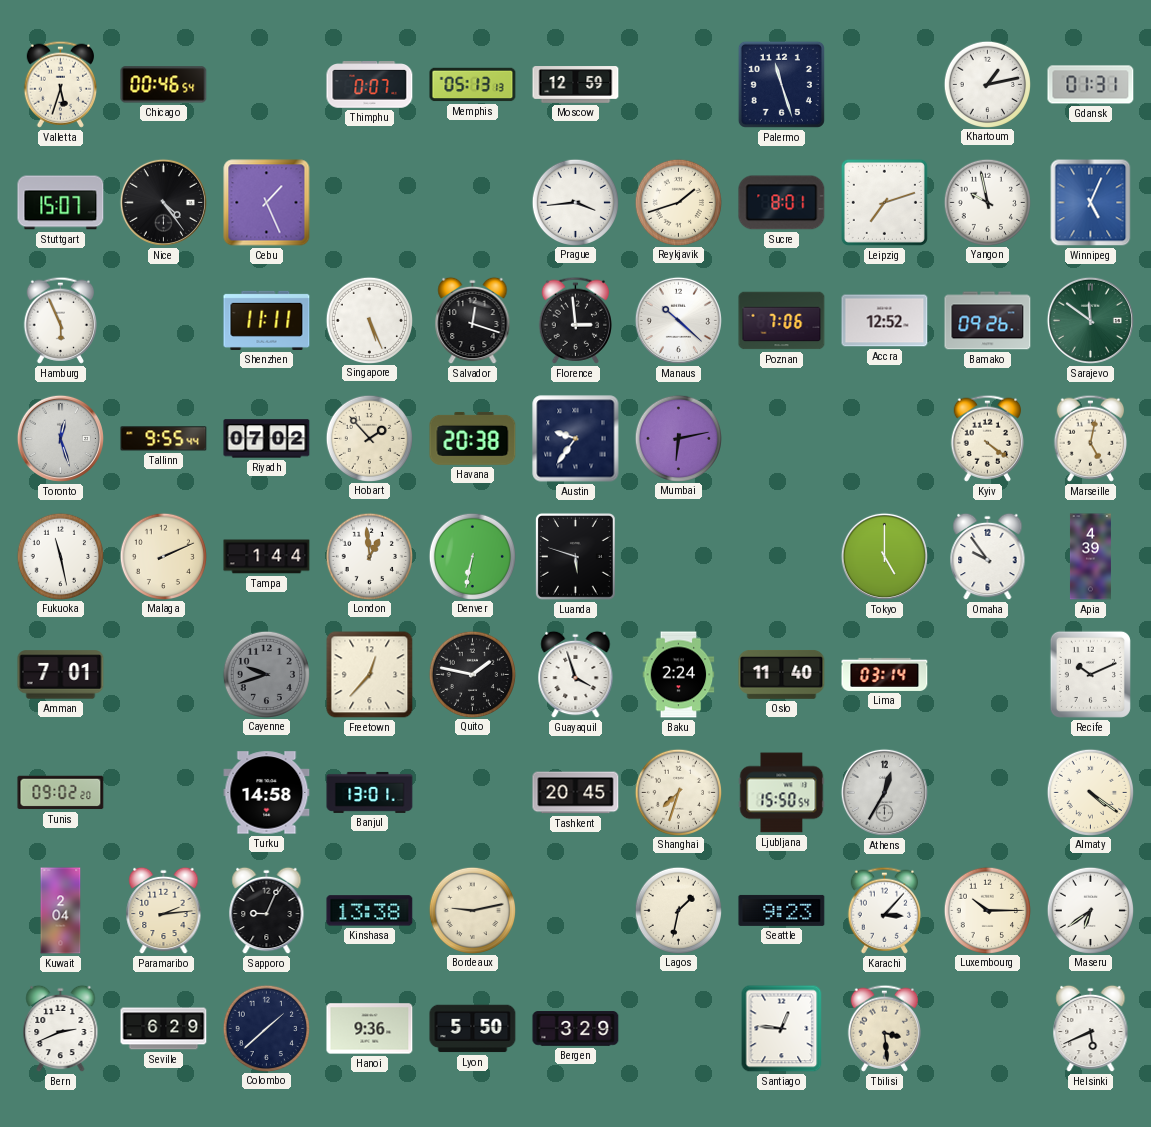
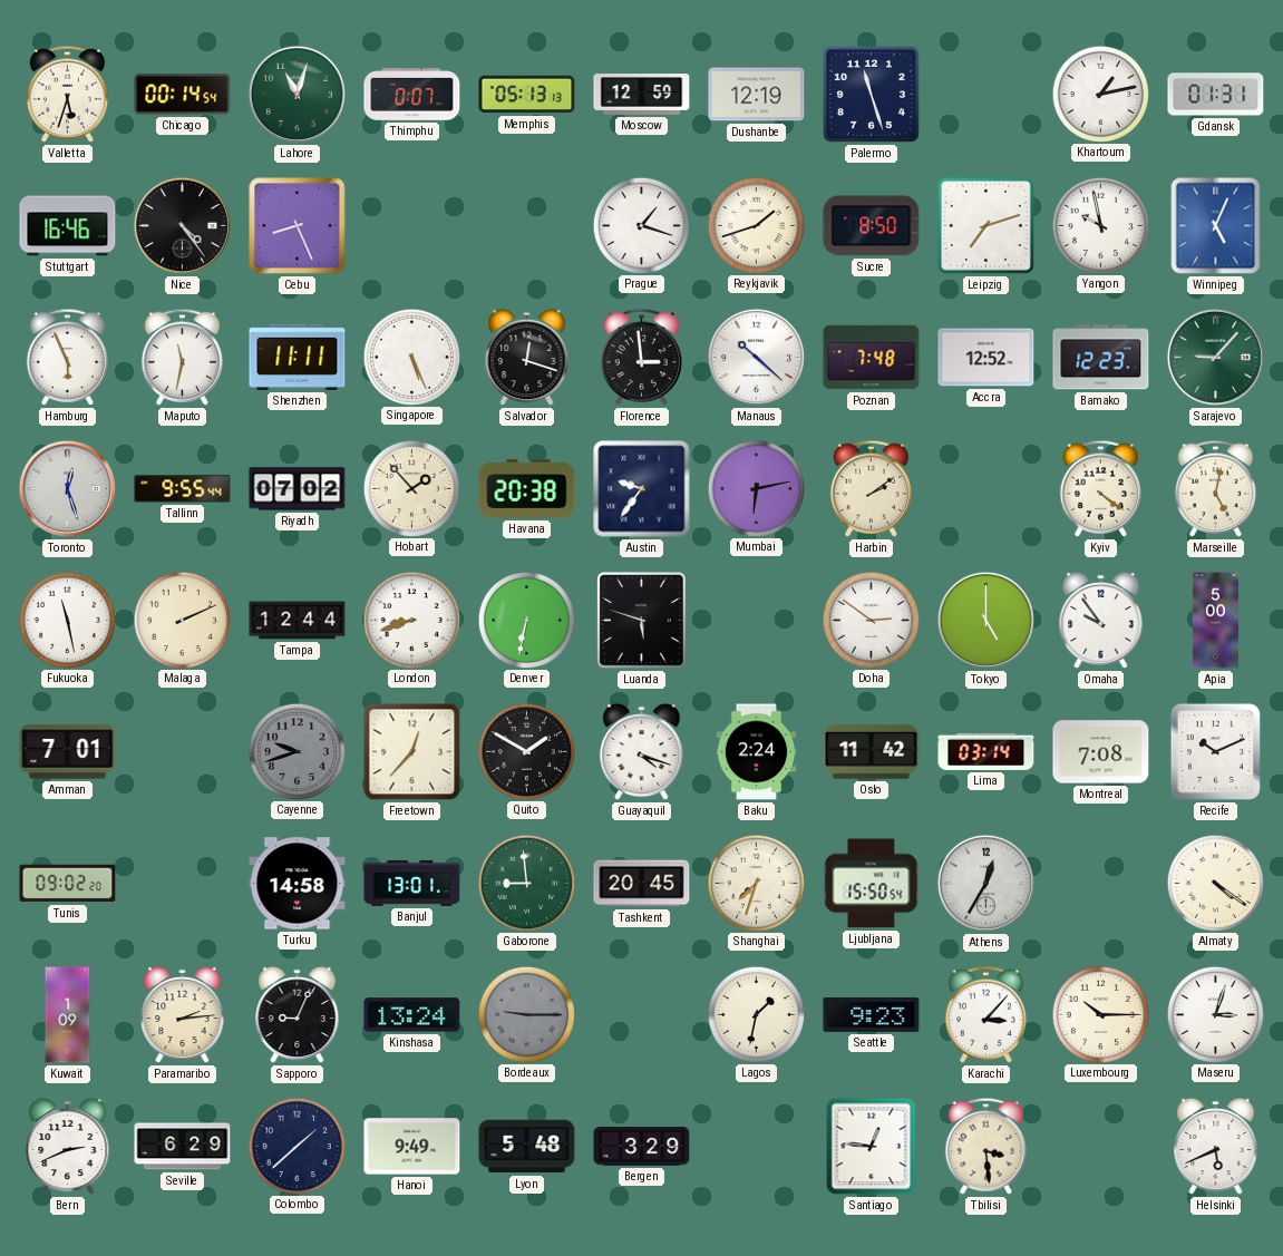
Chicago: 00:46 -> 00:14
Lahore: none -> 11:03
Dushanbe: none -> 12:19
Stuttgart: 15:07 -> 16:46
Cebu: 1:26 -> 8:26
Prague: 3:44 -> 1:18
Sucre: 8:01 -> 8:50
Maputo: none -> 11:32
Poznan: 7:06 -> 7:48
Bamako: 09:26 -> 12:23
Sarajevo: 11:51 -> 9:07
Harbin: none -> 2:09
Tampa: 1:44 -> 12:44
London: 12:59 -> 8:42
Doha: none -> 2:51
Apia: 4:39 -> 5:00
Quito: 1:47 -> 1:50
Guayaquil: 3:57 -> 4:18
Oslo: 11:40 -> 11:42
Montreal: none -> 7:08
Gaborone: none -> 8:59
Kuwait: 2:04 -> 1:09
Kinshasa: 13:38 -> 13:24
Bordeaux: 9:13 -> 9:15
Bordeaux dial: cream -> grey
Maseru: 6:39 -> 3:03
Hanoi: 9:36 -> 9:49
Lyon: 5:50 -> 5:48
